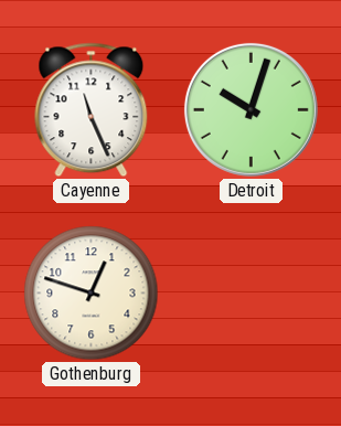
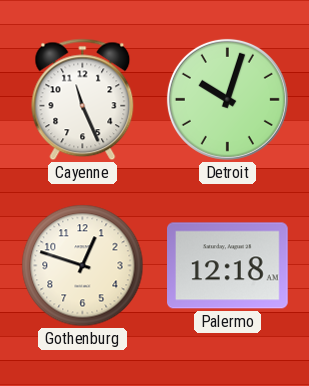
Palermo: none -> 12:18
